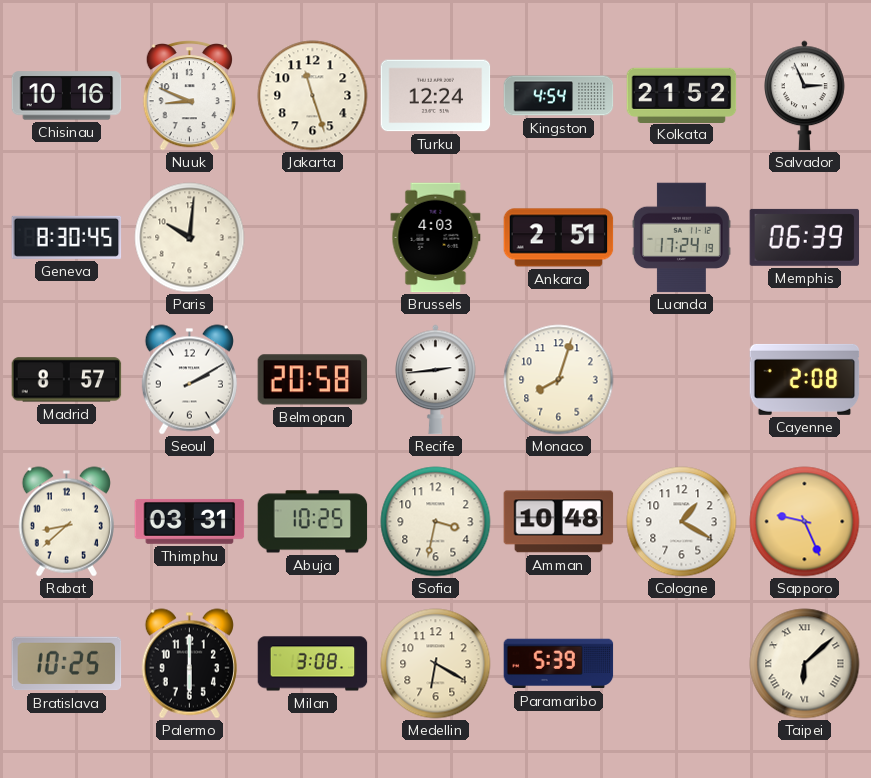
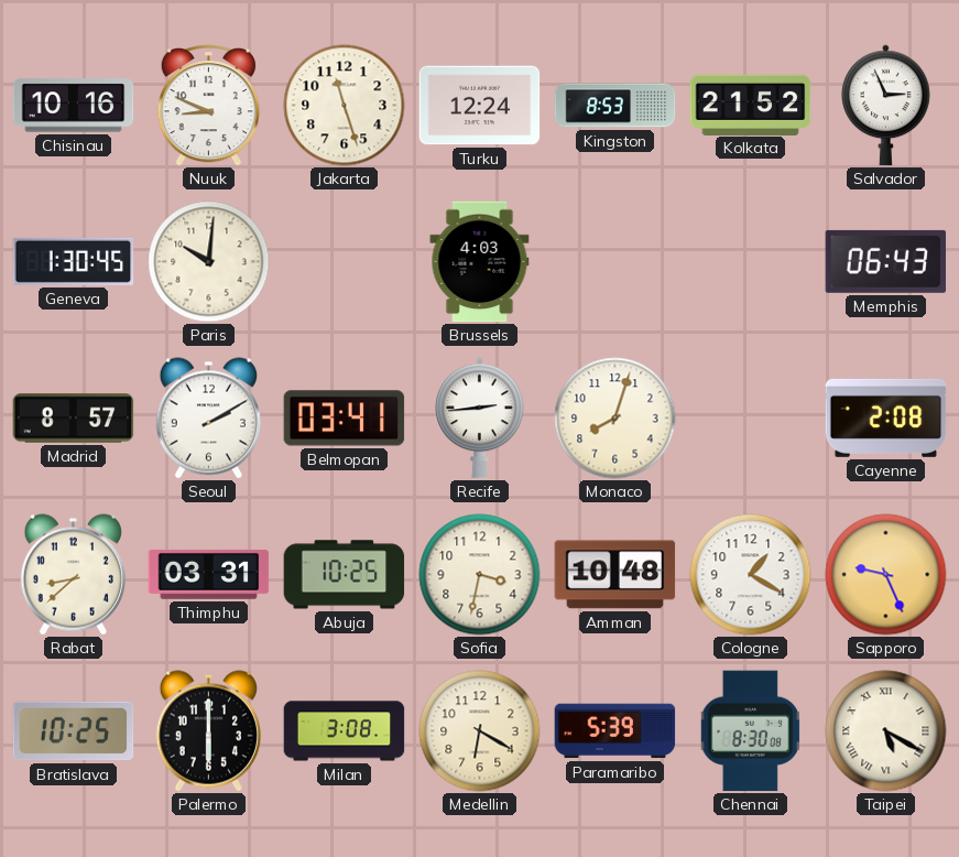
Kingston: 4:54 -> 8:53
Geneva: 8:30 -> 1:30
Ankara: 2:51 -> none
Luanda: 17:24 -> none
Memphis: 06:39 -> 06:43
Belmopan: 20:58 -> 03:41
Chennai: none -> 8:30
Taipei: 6:08 -> 5:20
